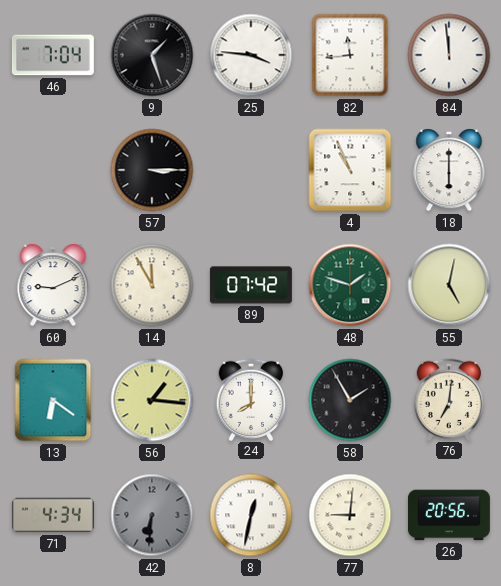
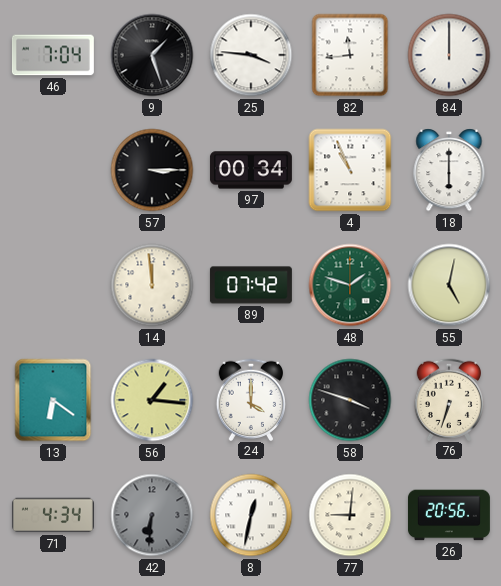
84: 11:59 -> 12:00
97: none -> 00:34
60: 9:11 -> none
14: 11:55 -> 11:59
24: 8:00 -> 4:00
58: 1:55 -> 3:48
76: 7:01 -> 6:33
